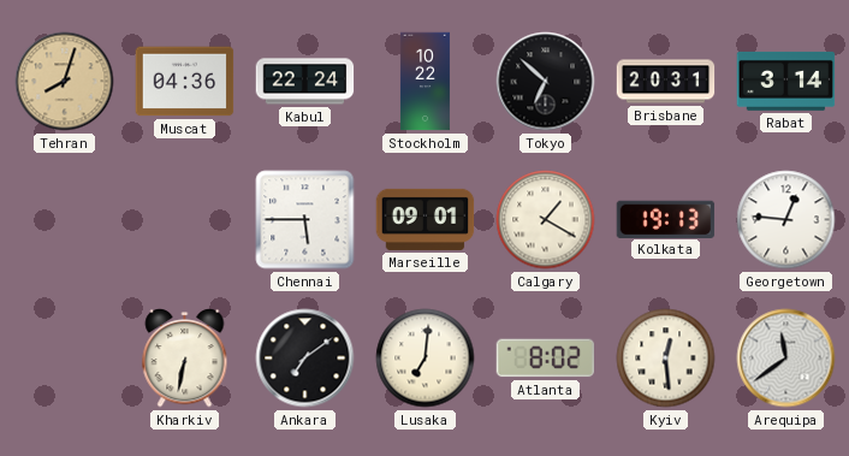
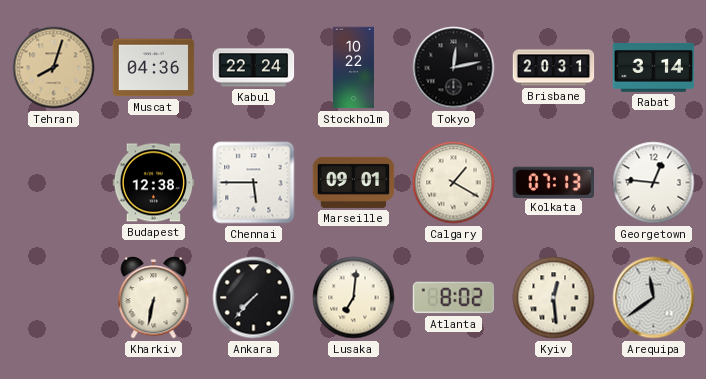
Tokyo: 6:52 -> 12:13
Budapest: none -> 12:38
Kolkata: 19:13 -> 07:13
Ankara: 7:09 -> 7:37
